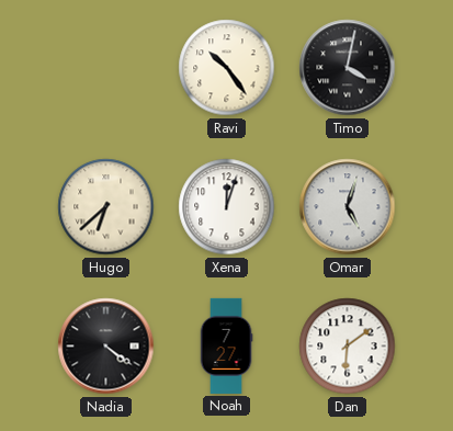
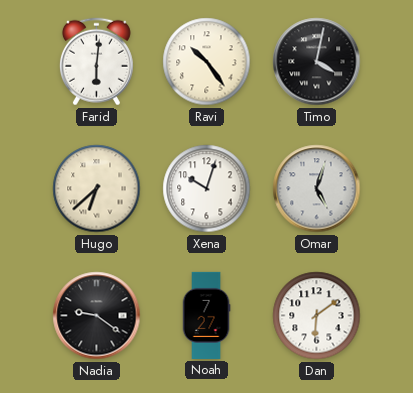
Farid: none -> 6:01
Xena: 12:03 -> 10:03
Nadia: 4:21 -> 9:21
